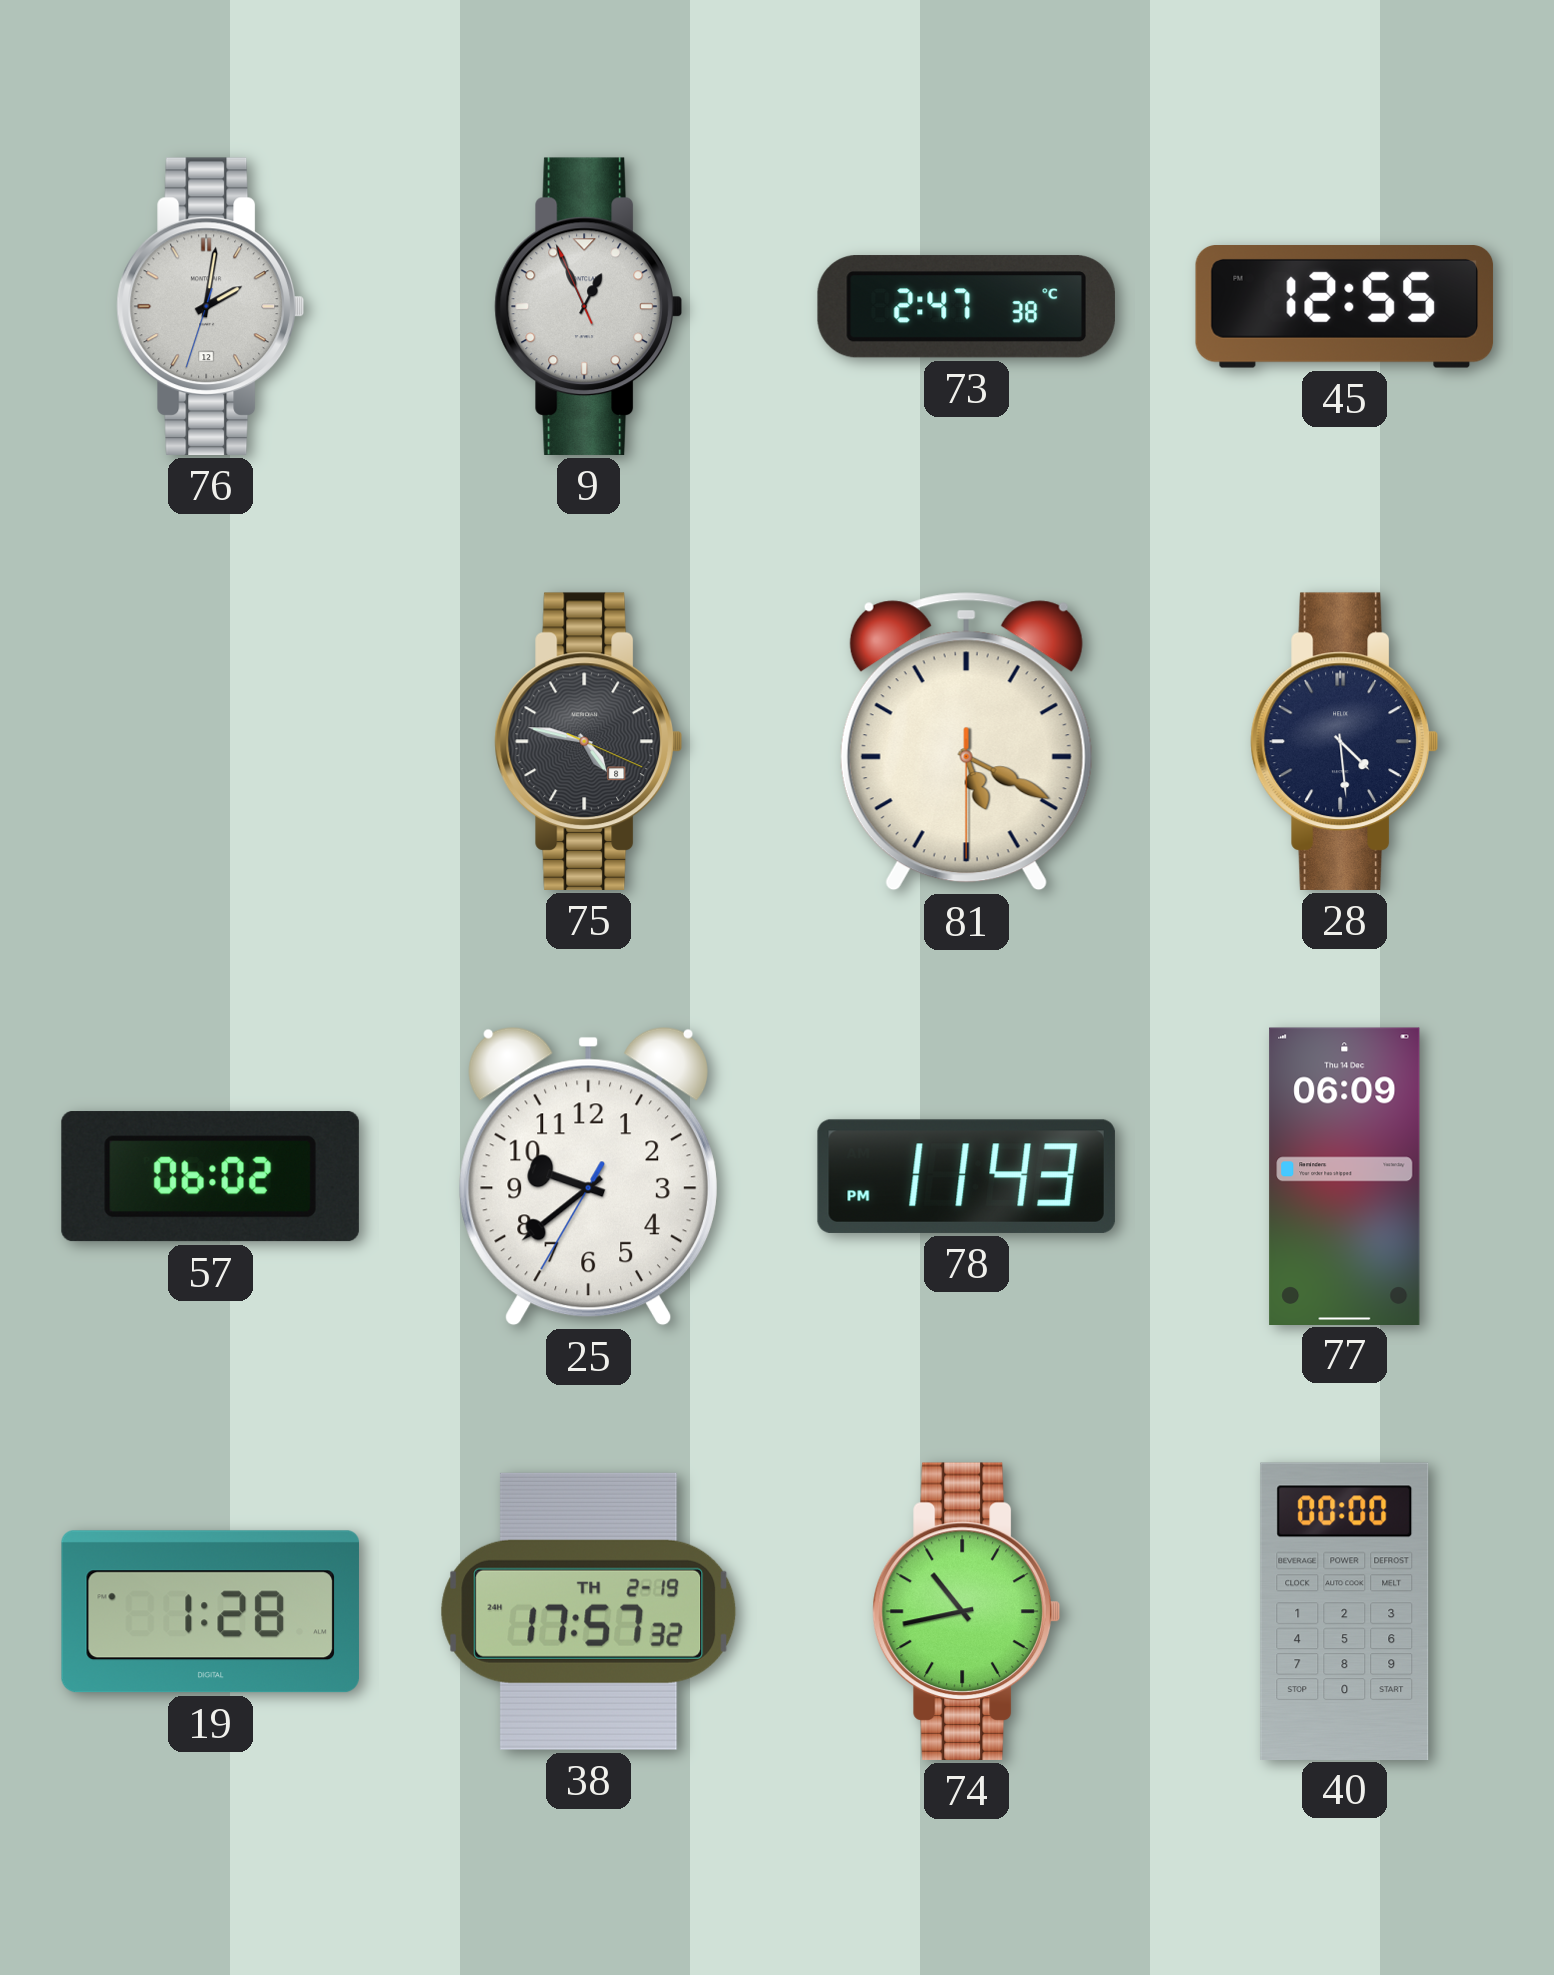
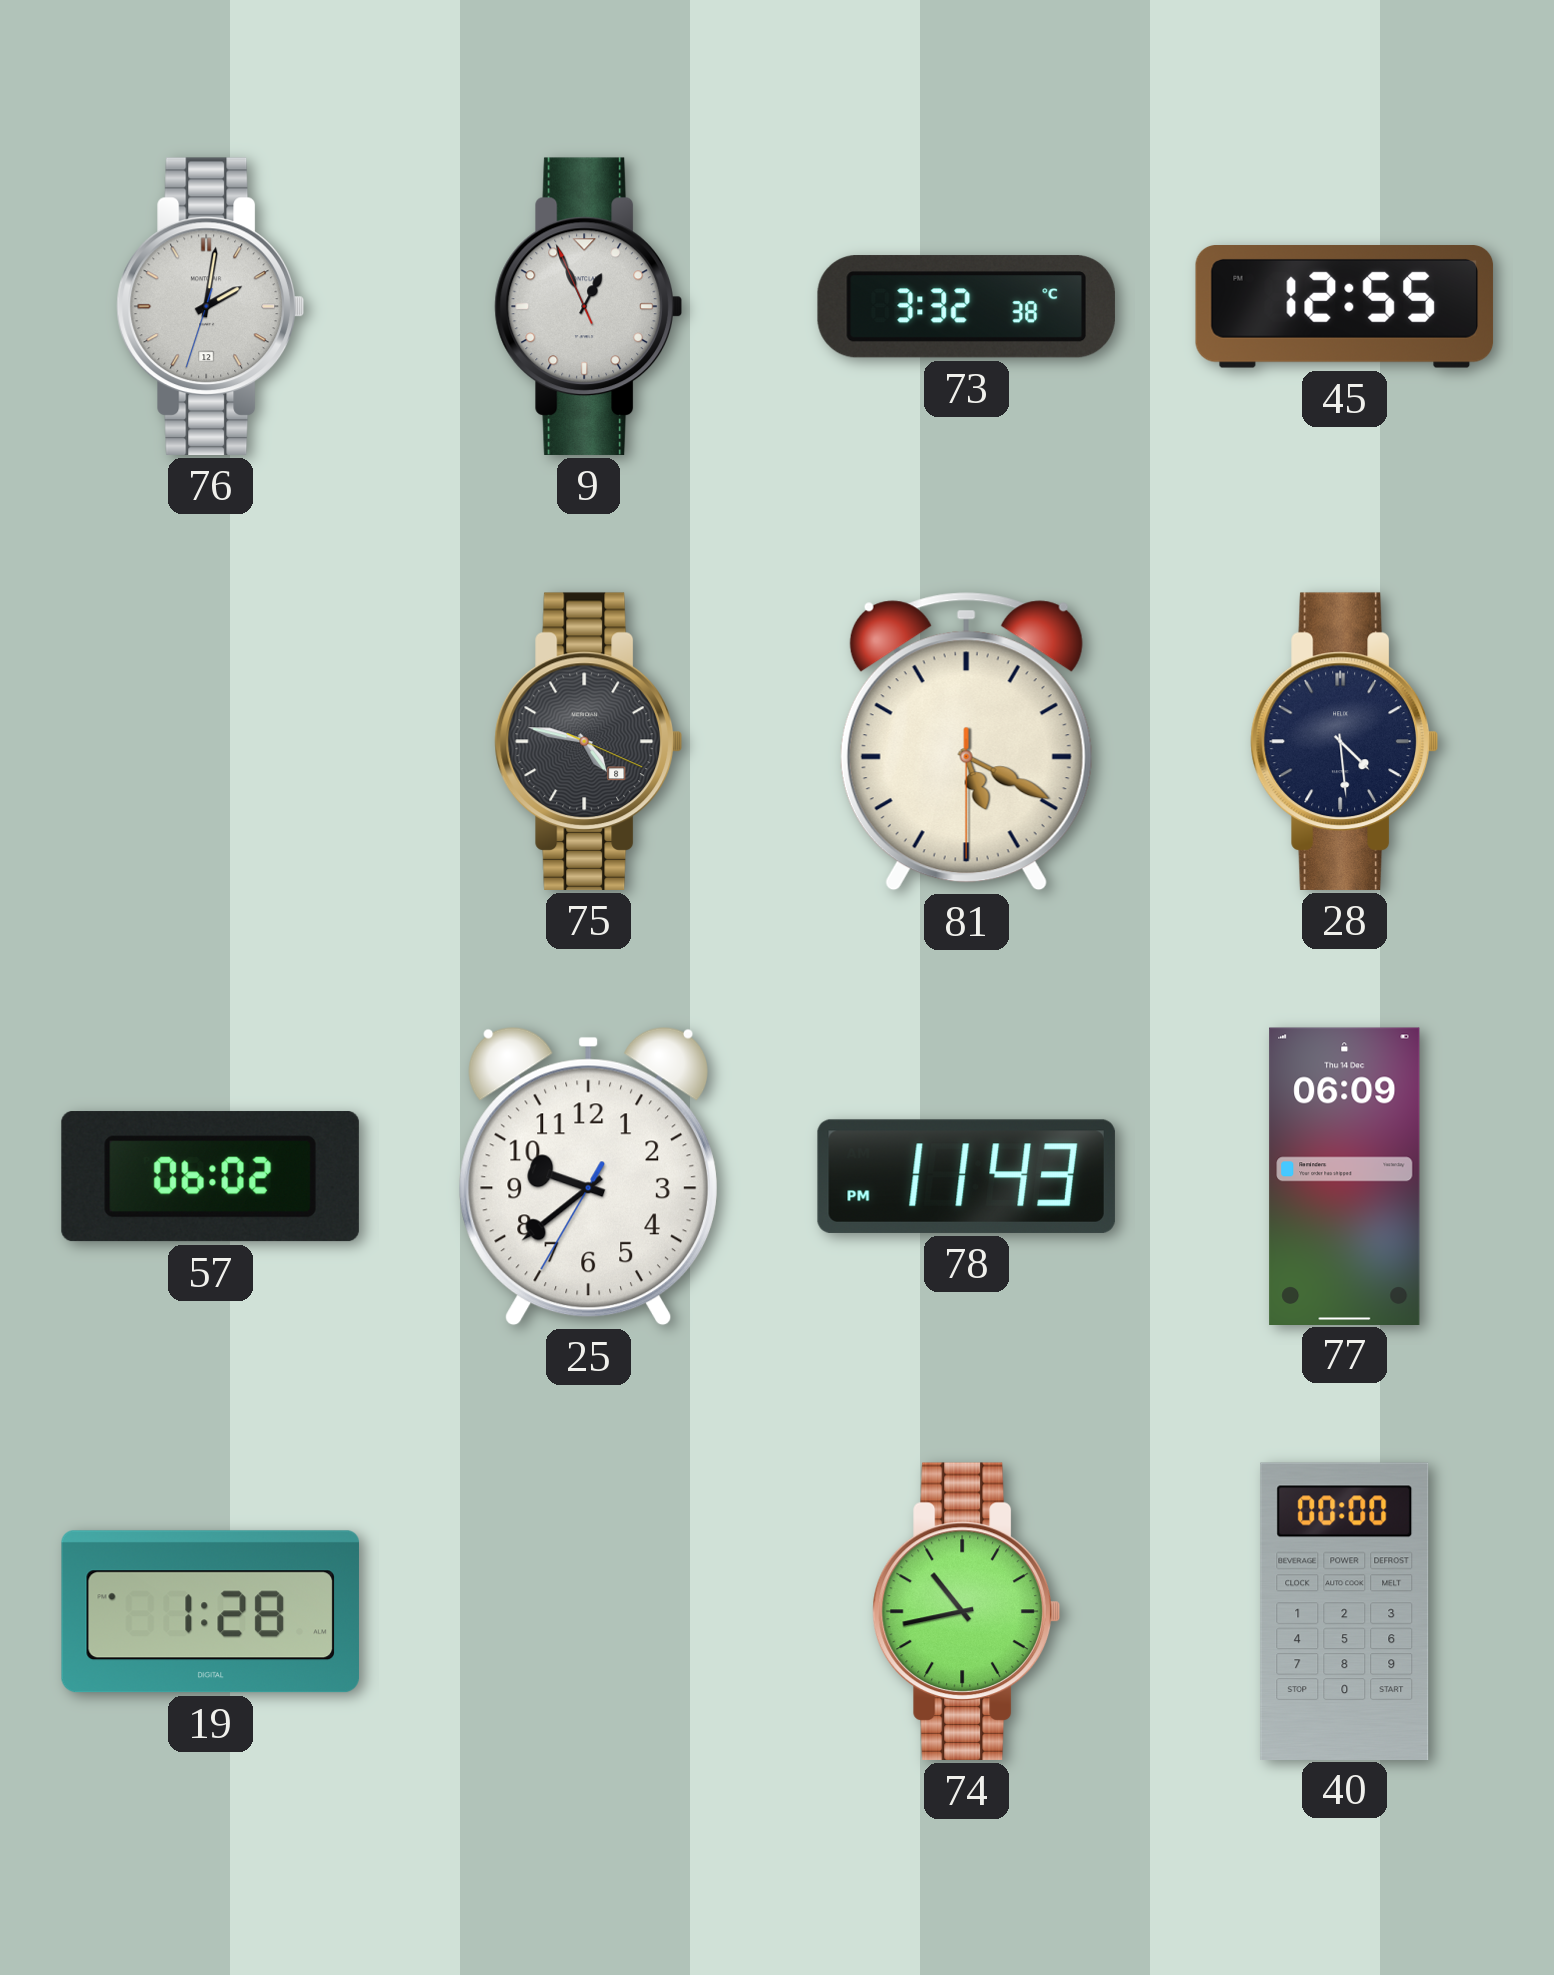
73: 2:47 -> 3:32
38: 17:57 -> none
